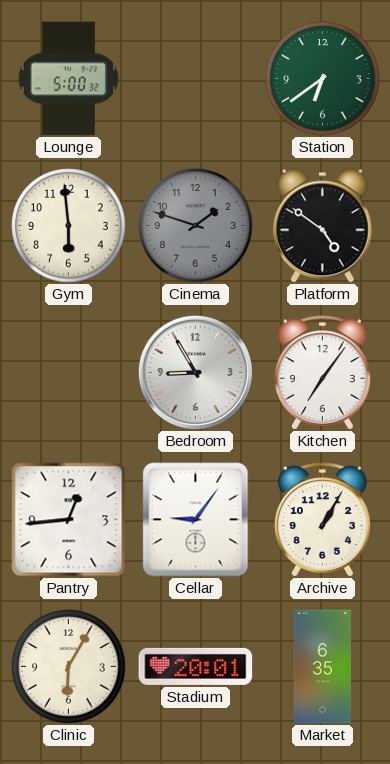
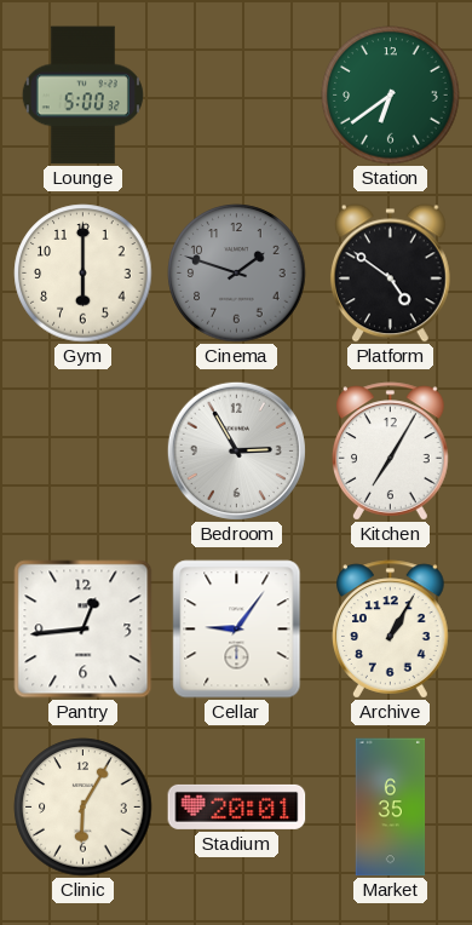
Gym: 5:59 -> 6:00
Bedroom: 8:55 -> 2:55
Kitchen: 7:06 -> 7:05
